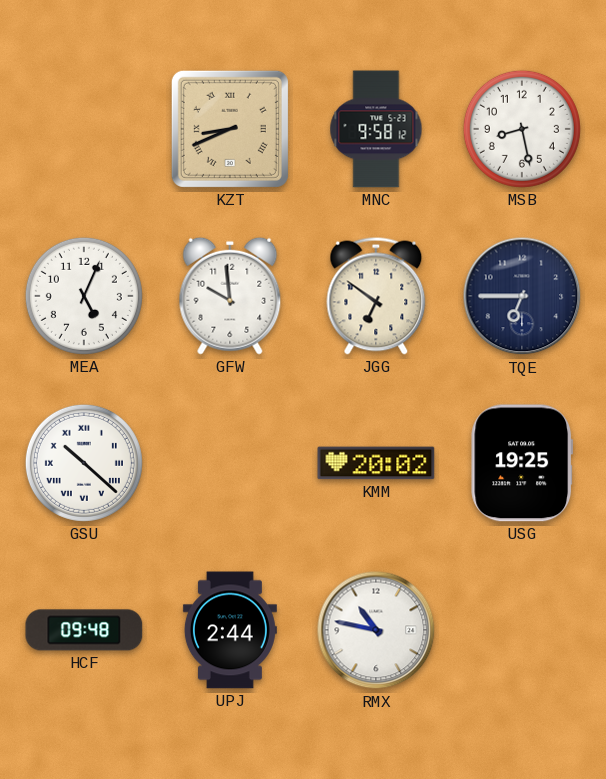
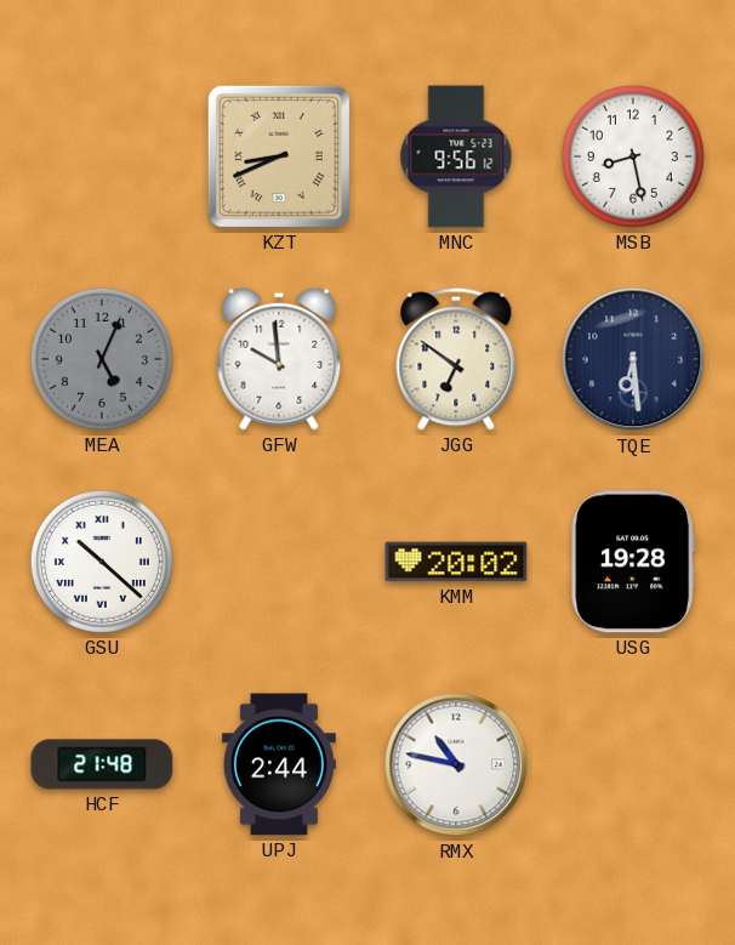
MNC: 9:58 -> 9:56
MEA dial: white -> grey
TQE: 6:45 -> 6:29
USG: 19:25 -> 19:28
HCF: 09:48 -> 21:48
